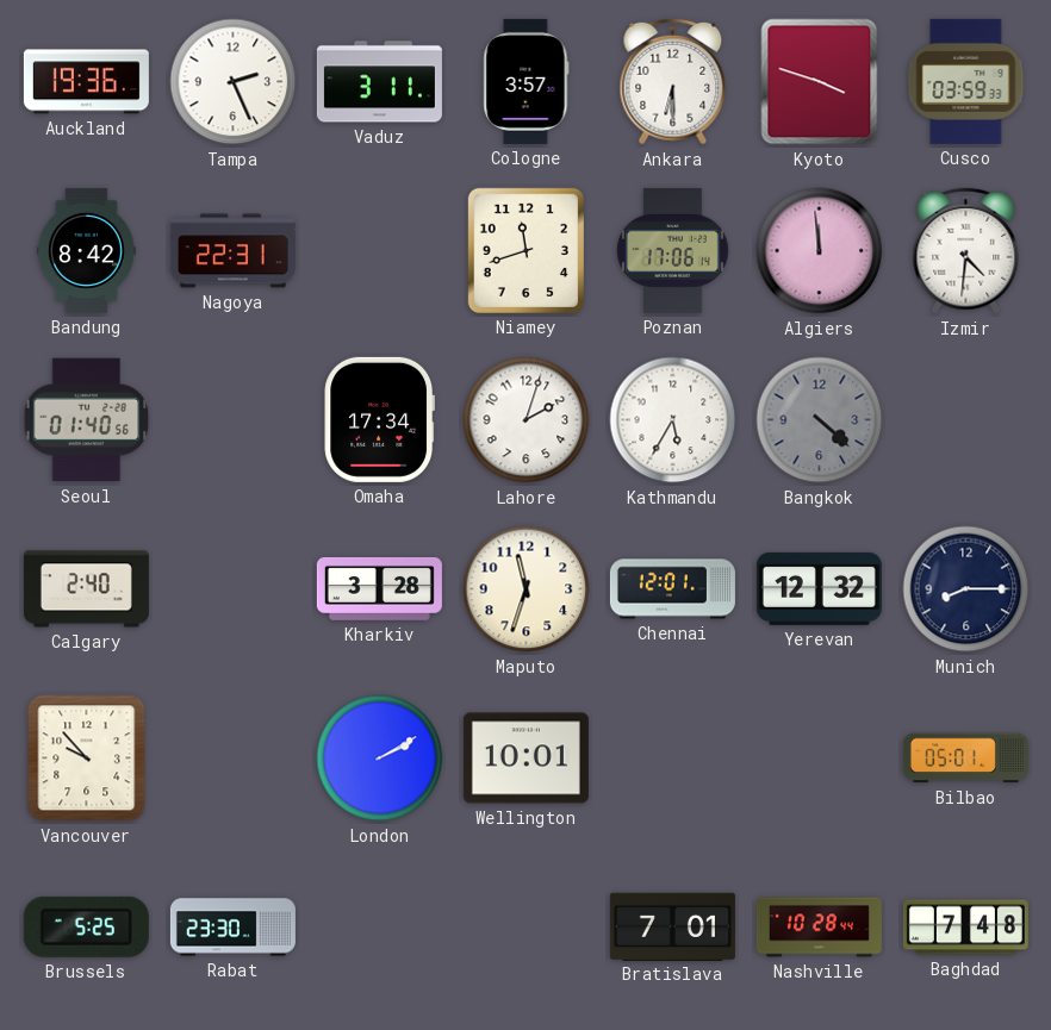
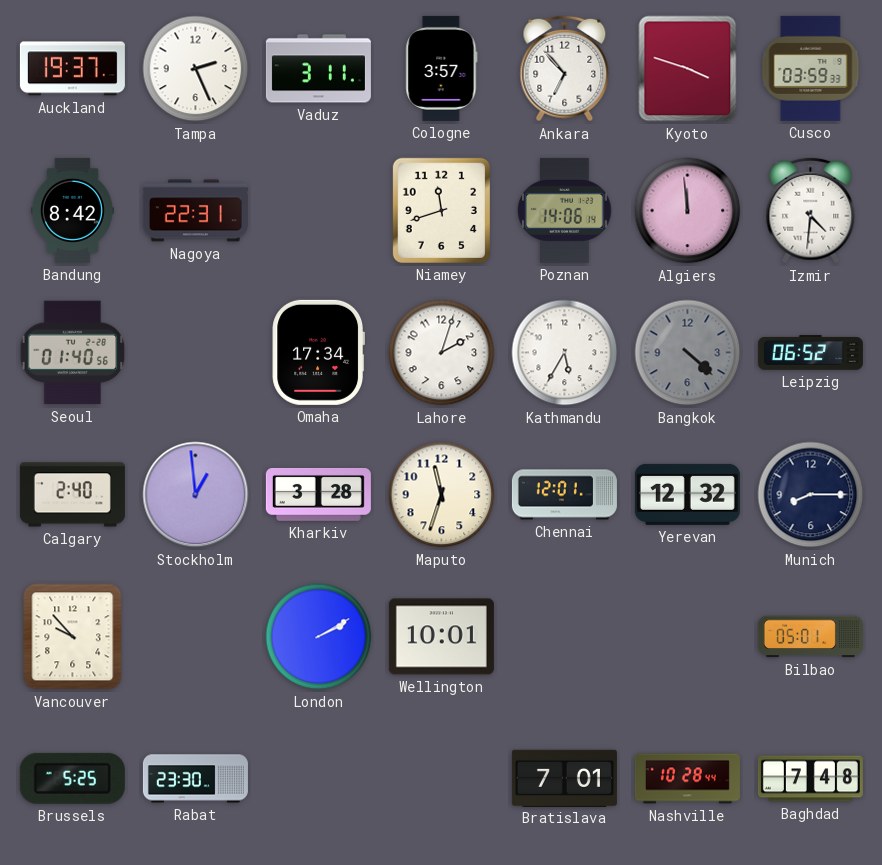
Auckland: 19:36 -> 19:37
Ankara: 6:30 -> 6:53
Poznan: 17:06 -> 14:06
Leipzig: none -> 06:52
Stockholm: none -> 12:59
